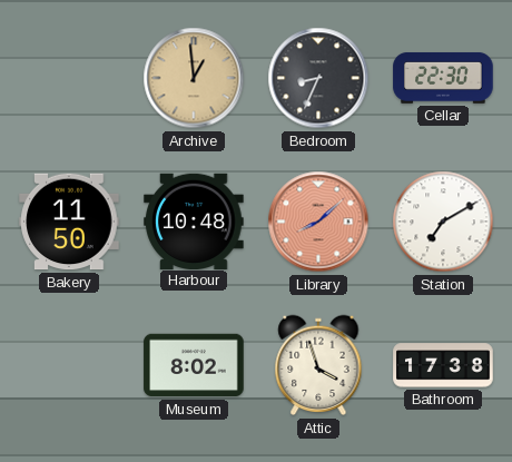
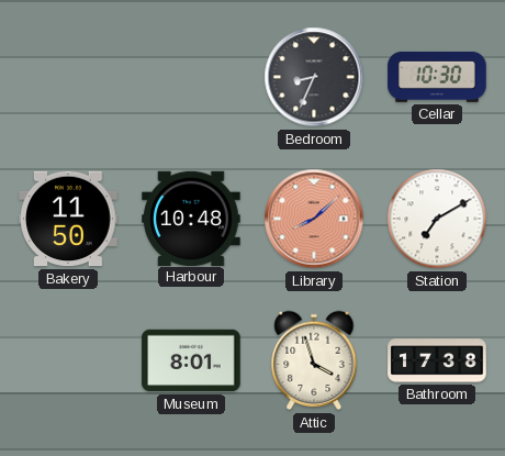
Archive: 12:59 -> none
Cellar: 22:30 -> 10:30
Museum: 8:02 -> 8:01
